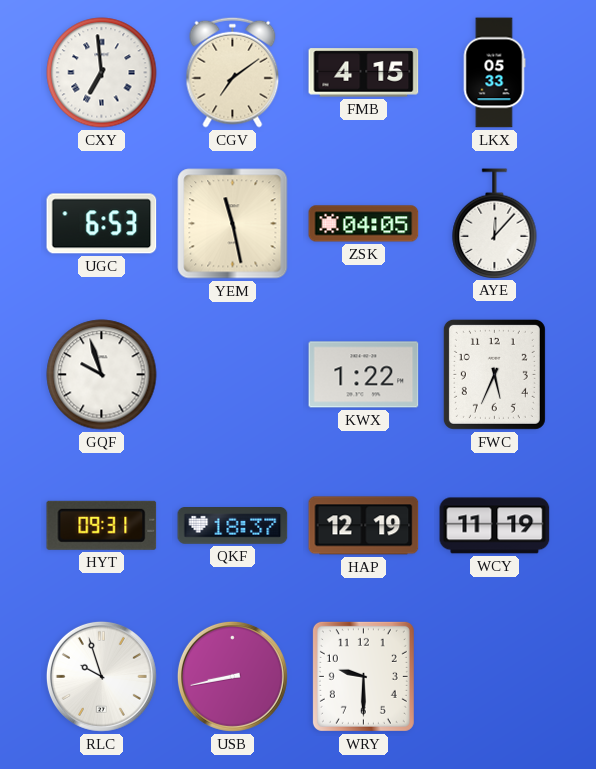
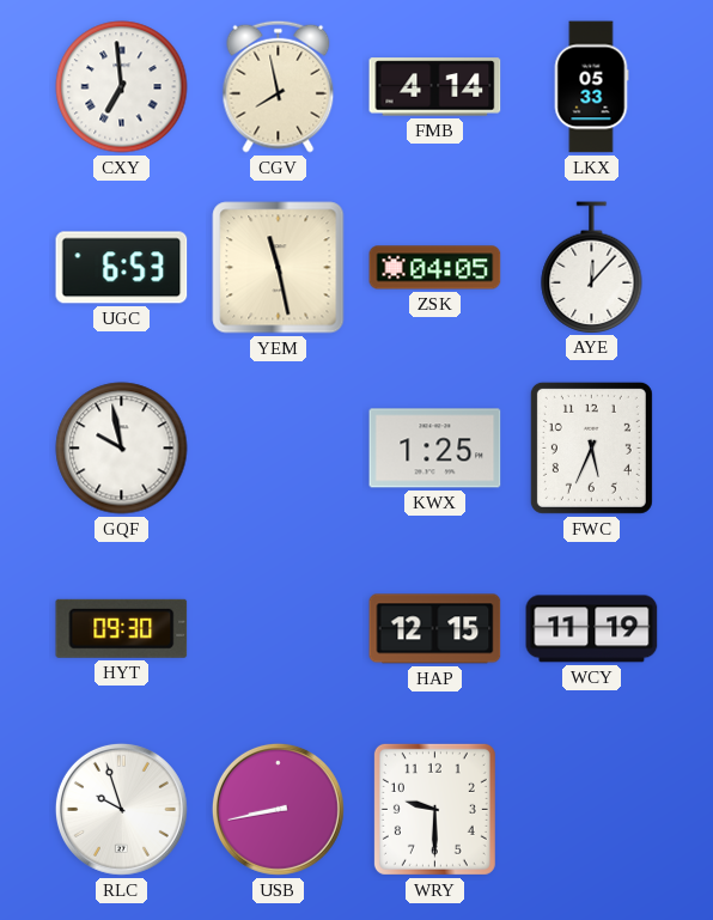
CGV: 7:09 -> 7:58
FMB: 4:15 -> 4:14
GQF: 9:57 -> 9:58
KWX: 1:22 -> 1:25
HYT: 09:31 -> 09:30
QKF: 18:37 -> none
HAP: 12:19 -> 12:15
